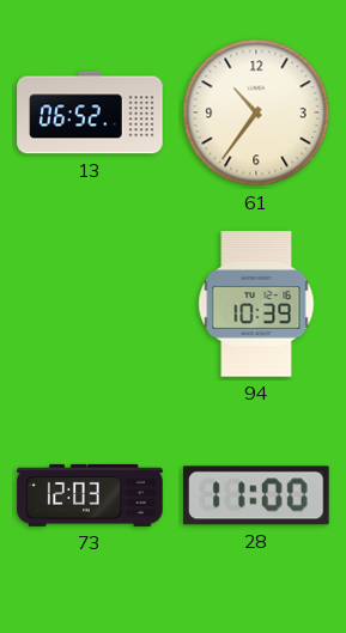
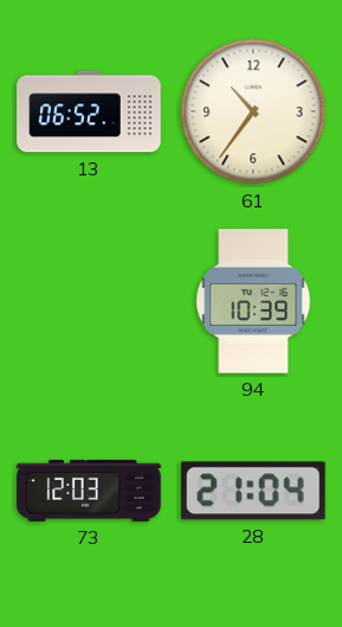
28: 11:00 -> 21:04
